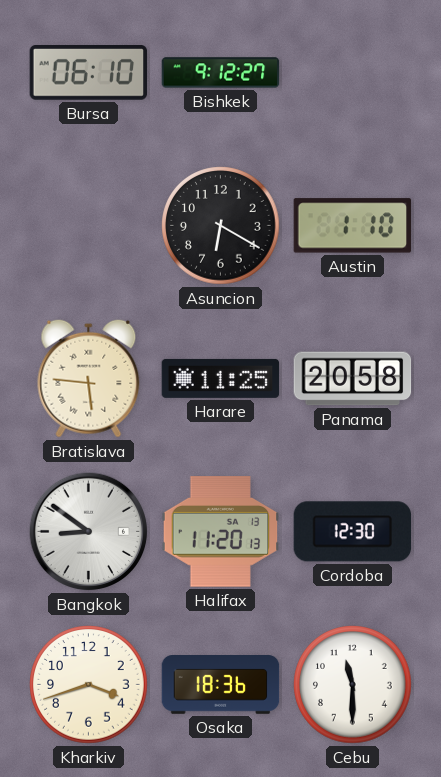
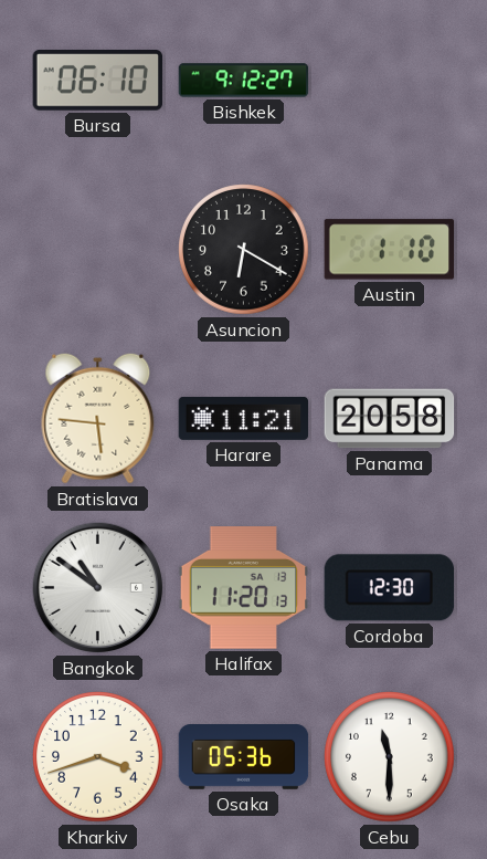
Harare: 11:25 -> 11:21
Bangkok: 8:51 -> 10:51
Osaka: 18:36 -> 05:36
